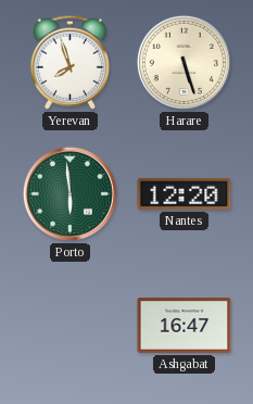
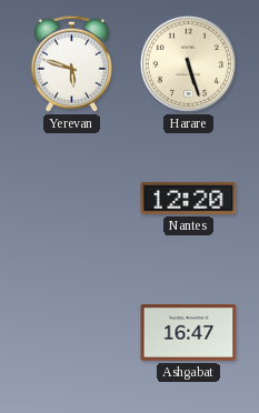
Yerevan: 7:57 -> 5:48
Porto: 5:59 -> none
